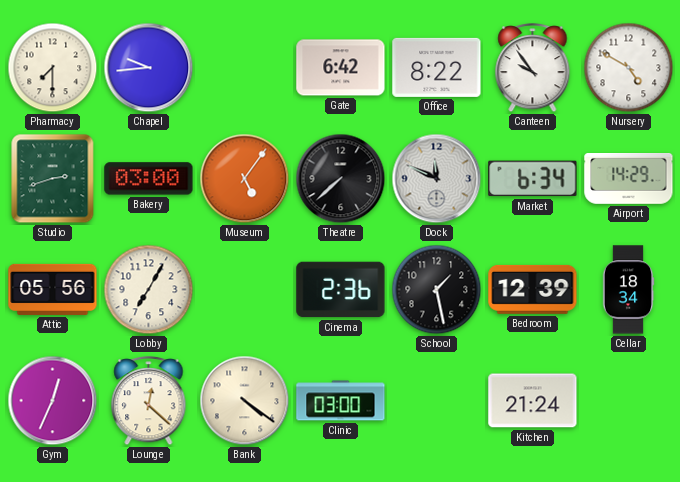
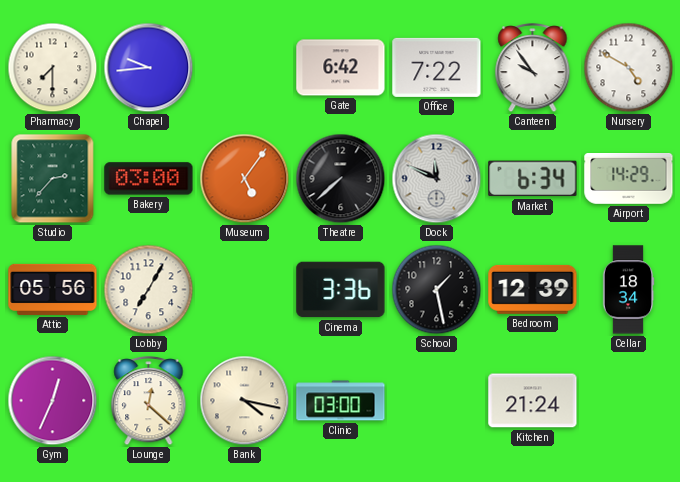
Office: 8:22 -> 7:22
Studio: 2:42 -> 2:37
Cinema: 2:36 -> 3:36
Bank: 4:21 -> 4:17
